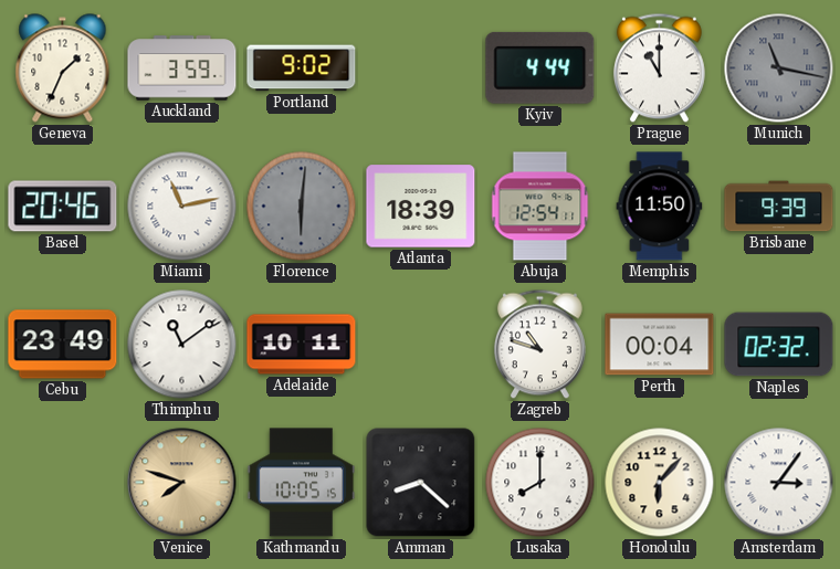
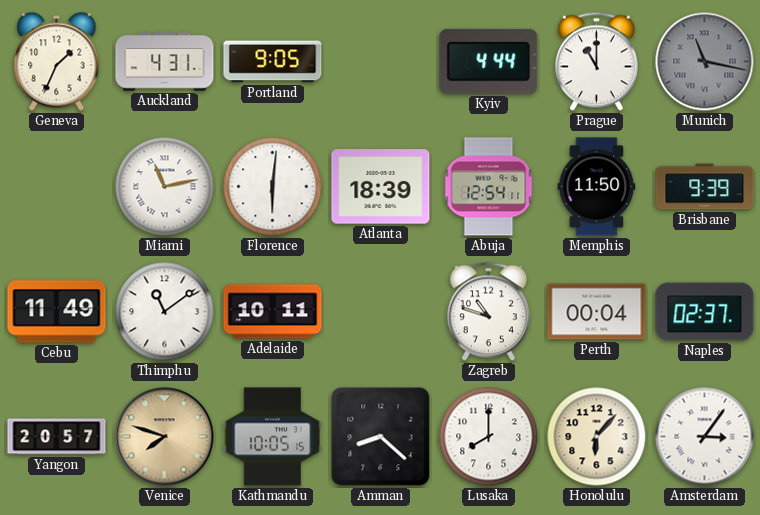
Auckland: 3:59 -> 4:31
Portland: 9:02 -> 9:05
Basel: 20:46 -> none
Florence dial: grey -> white
Cebu: 23:49 -> 11:49
Naples: 02:32 -> 02:37
Yangon: none -> 20:57
